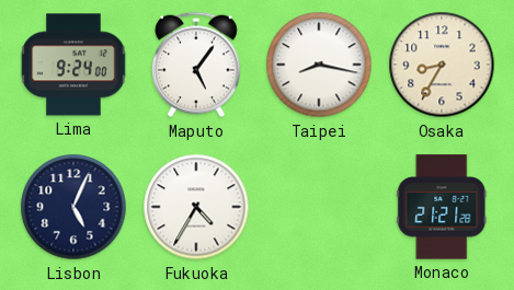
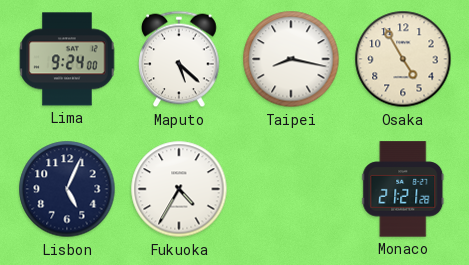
Maputo: 5:06 -> 5:22
Osaka: 8:35 -> 4:55
